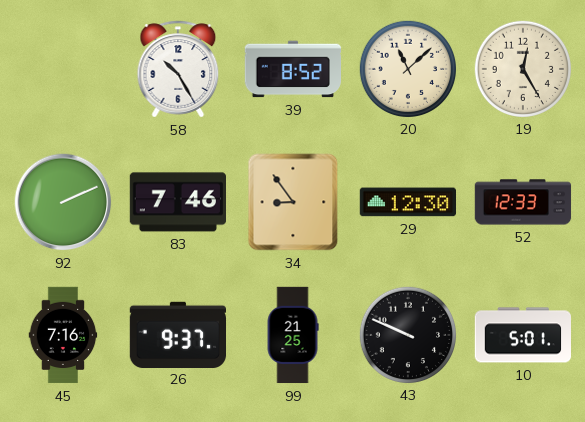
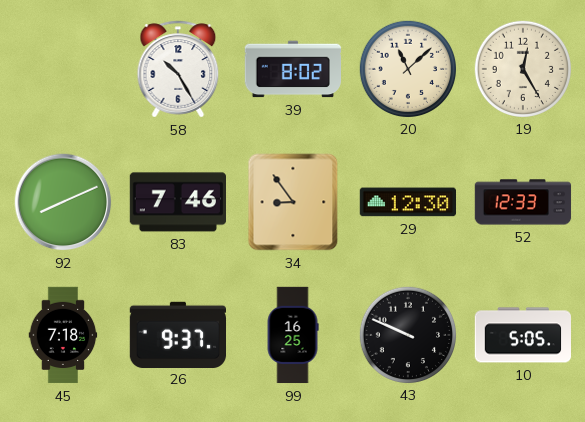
39: 8:52 -> 8:02
92: 2:11 -> 8:11
45: 7:16 -> 7:18
99: 21:25 -> 16:25
10: 5:01 -> 5:05
